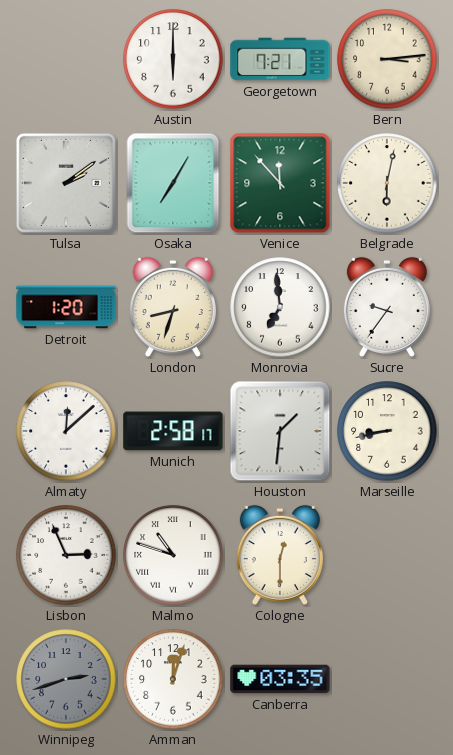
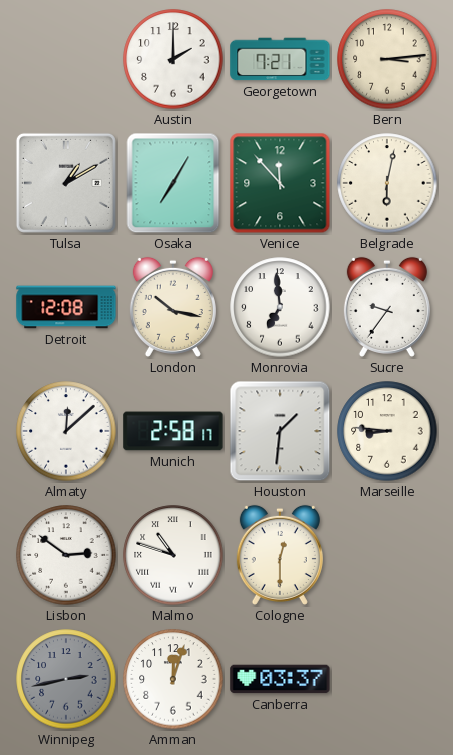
Austin: 6:00 -> 2:00
Tulsa: 2:09 -> 1:10
Detroit: 1:20 -> 12:08
London: 8:33 -> 10:17
Marseille: 8:43 -> 8:46
Lisbon: 2:56 -> 2:51
Winnipeg: 2:42 -> 2:43
Canberra: 03:35 -> 03:37
